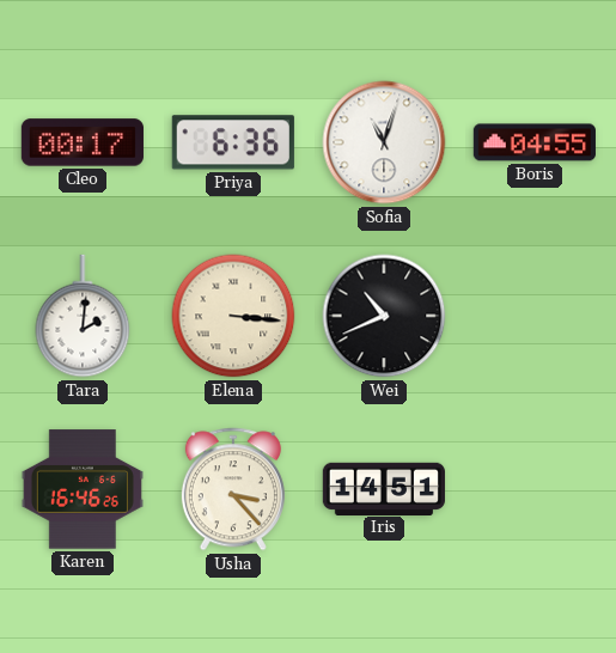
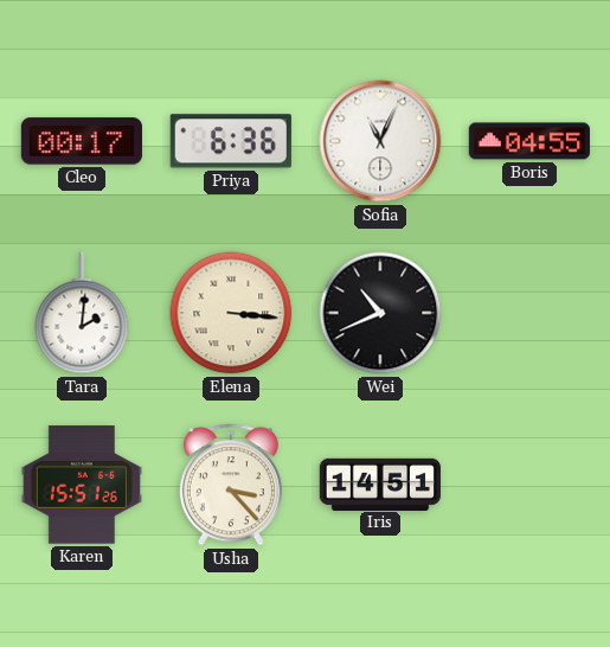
Sofia: 11:03 -> 11:04
Karen: 16:46 -> 15:51
